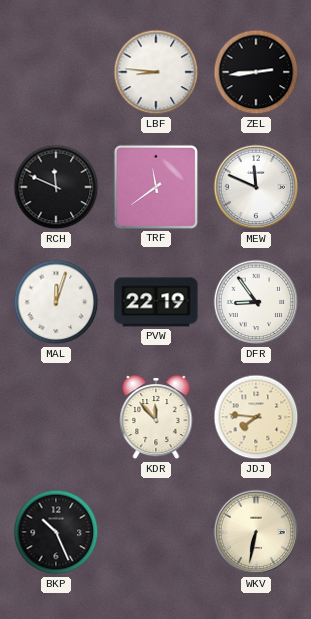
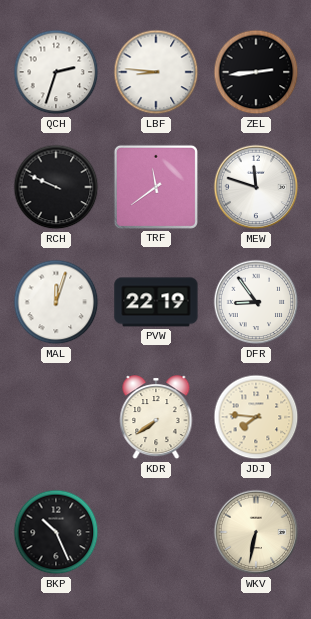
QCH: none -> 2:33
RCH: 11:49 -> 9:49
MEW: 11:49 -> 11:48
KDR: 11:53 -> 7:39
